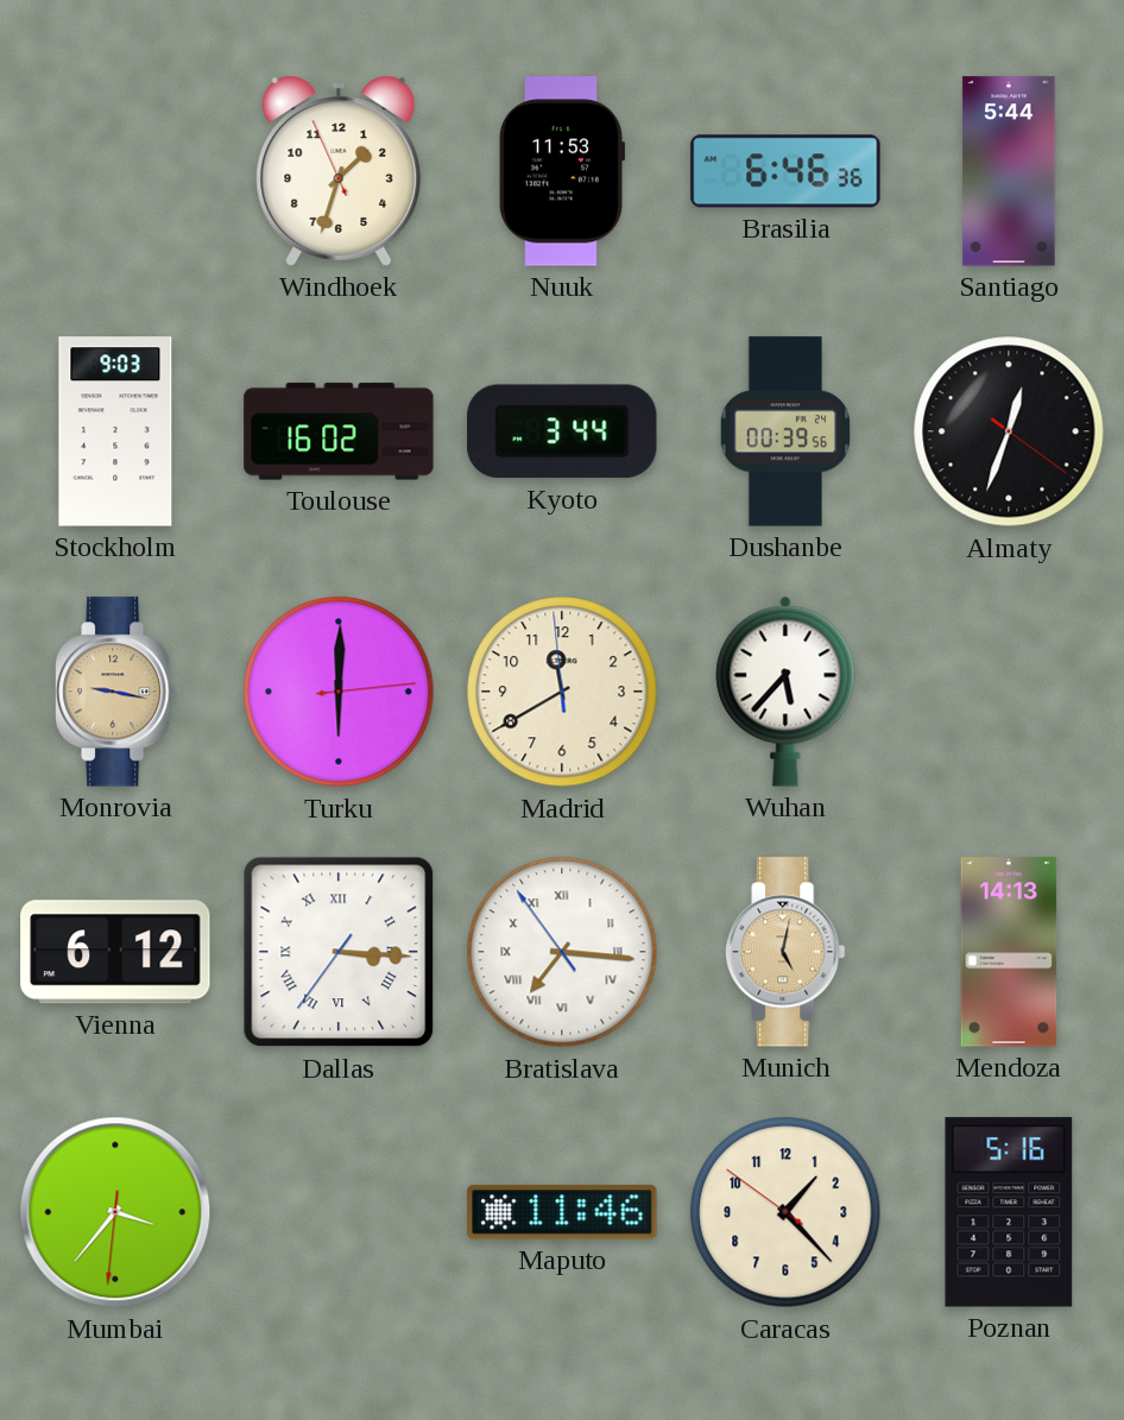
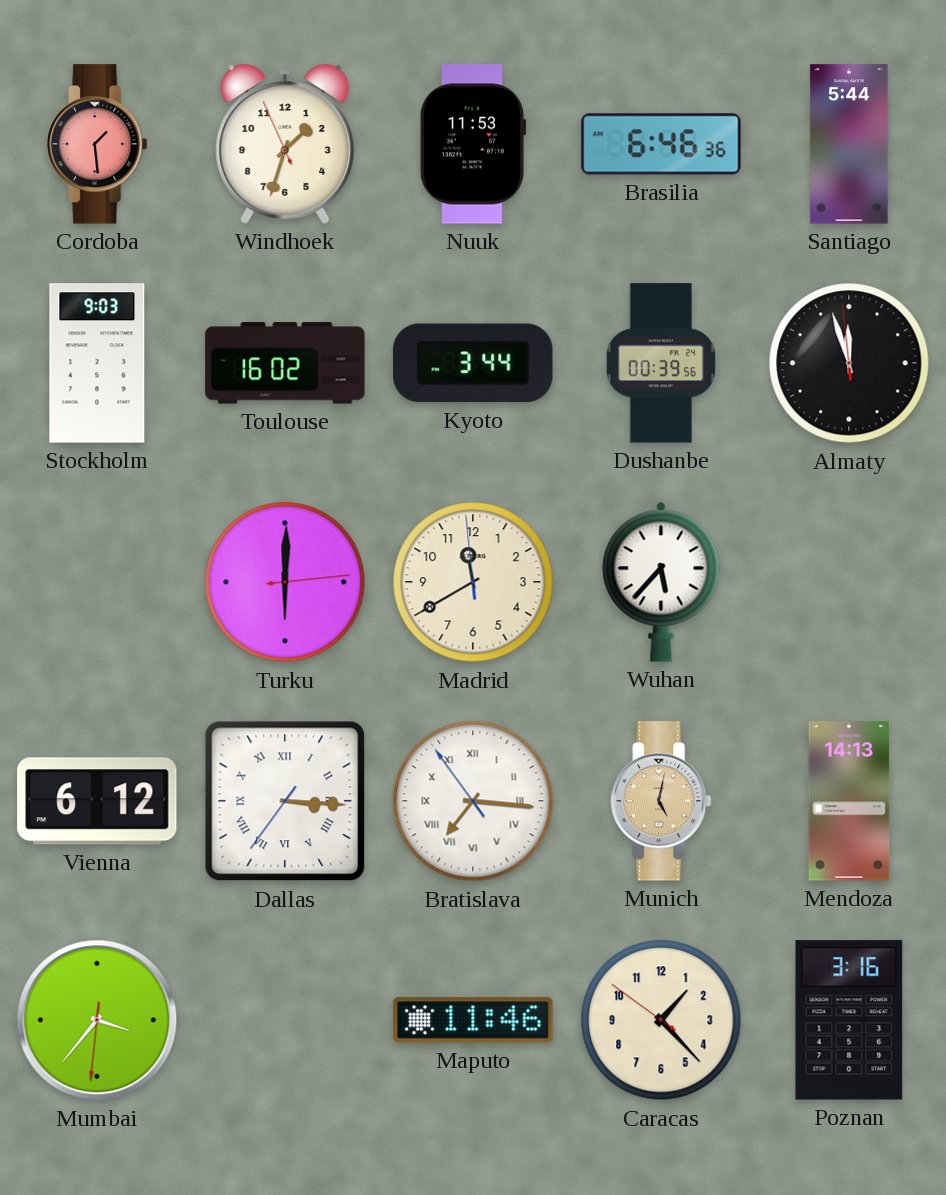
Cordoba: none -> 1:29
Almaty: 12:33 -> 11:56
Monrovia: 9:17 -> none
Poznan: 5:16 -> 3:16
